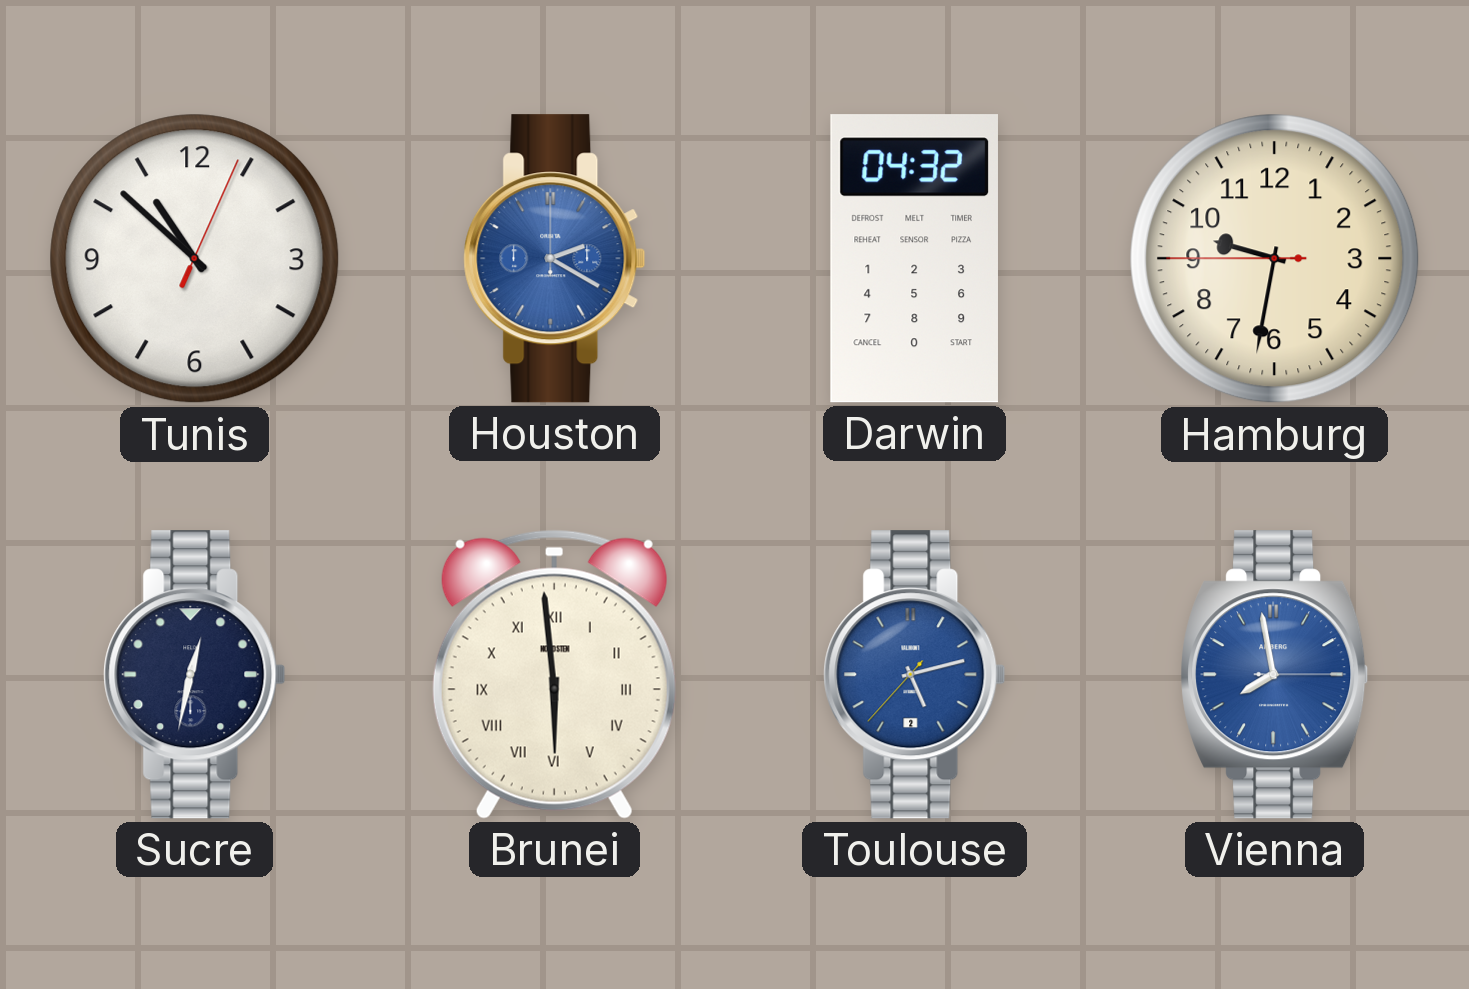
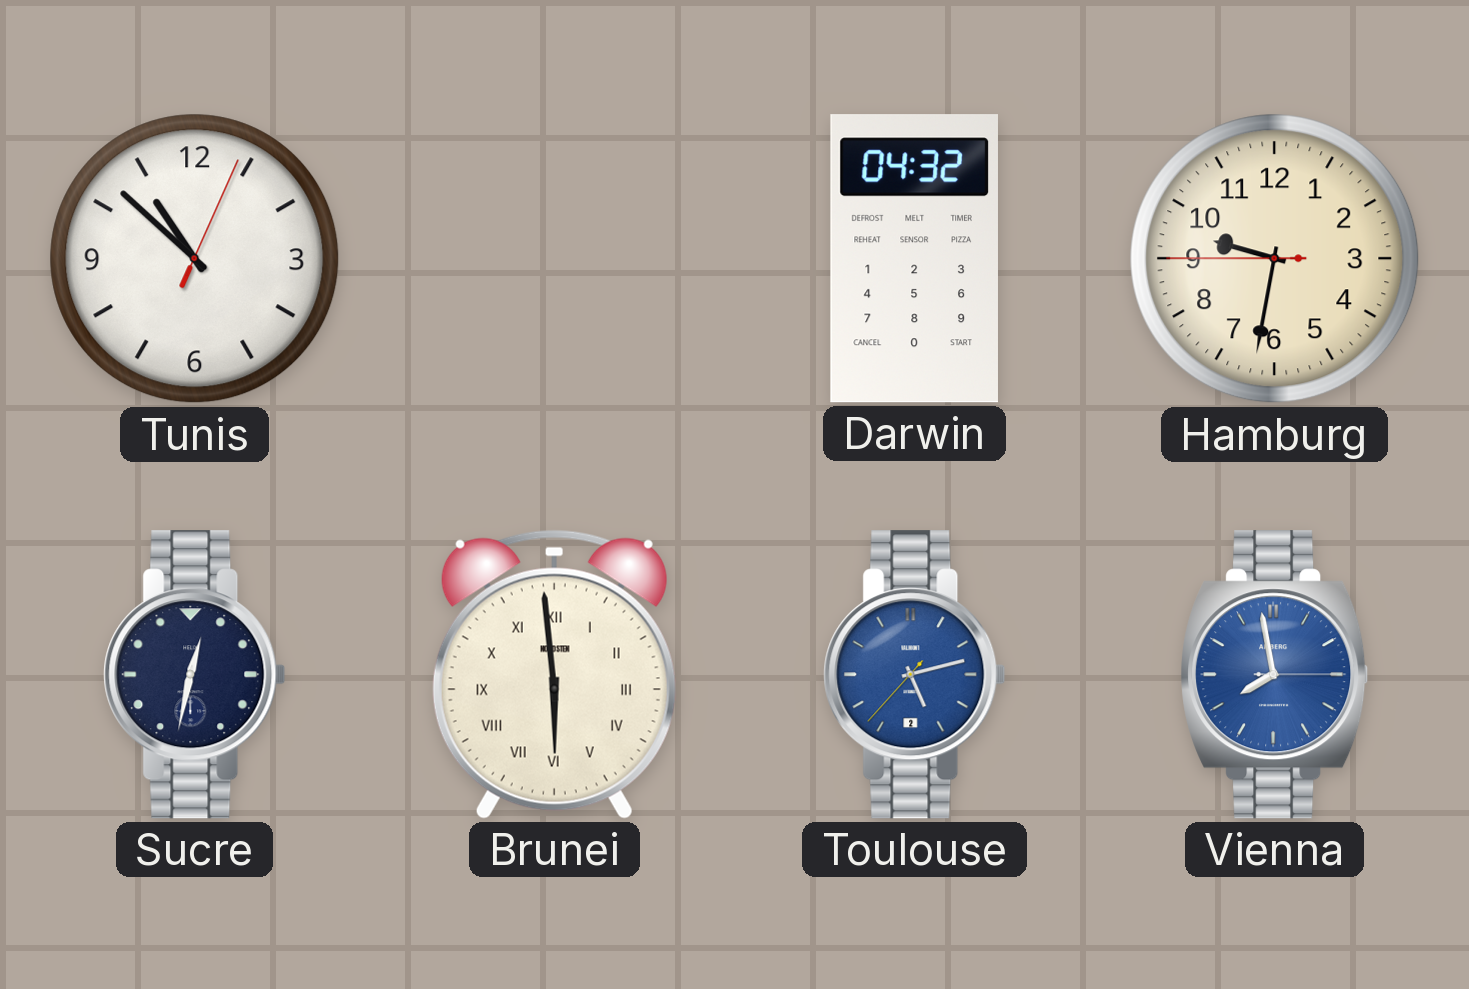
Houston: 2:20 -> none
